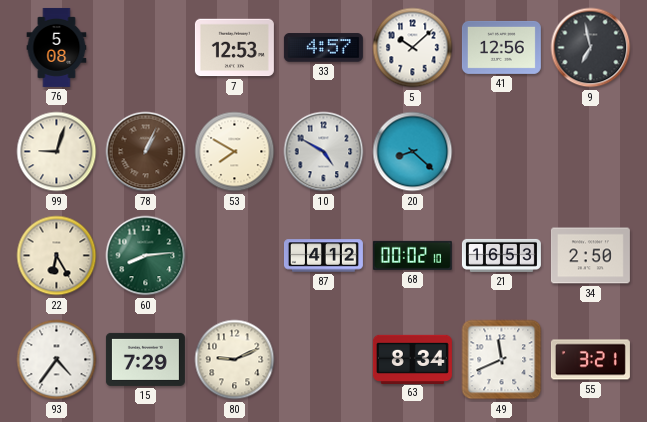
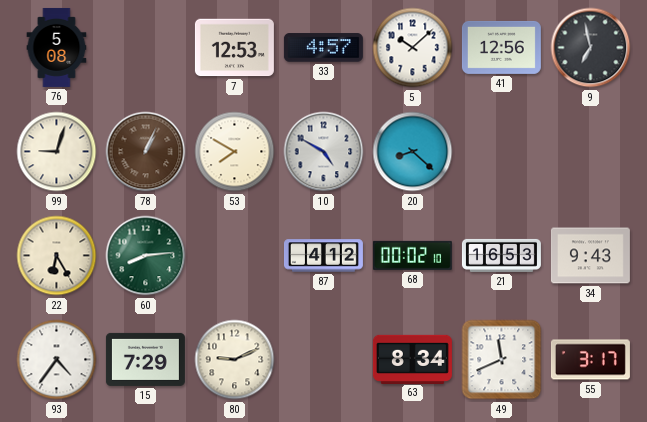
34: 2:50 -> 9:43
55: 3:21 -> 3:17
